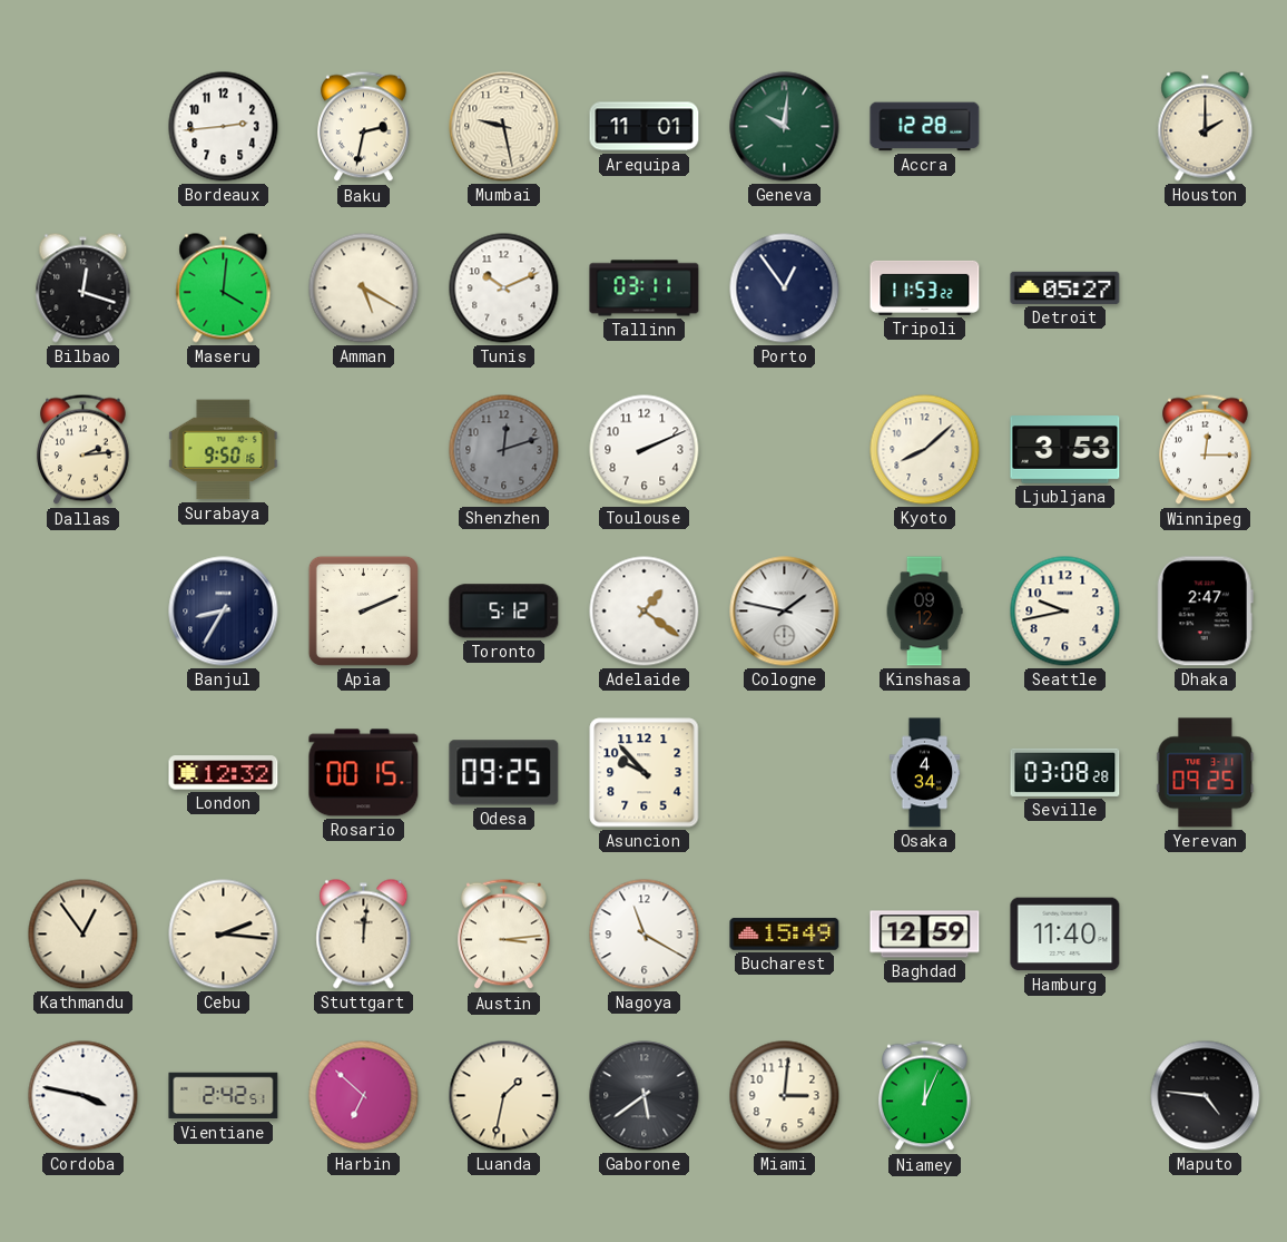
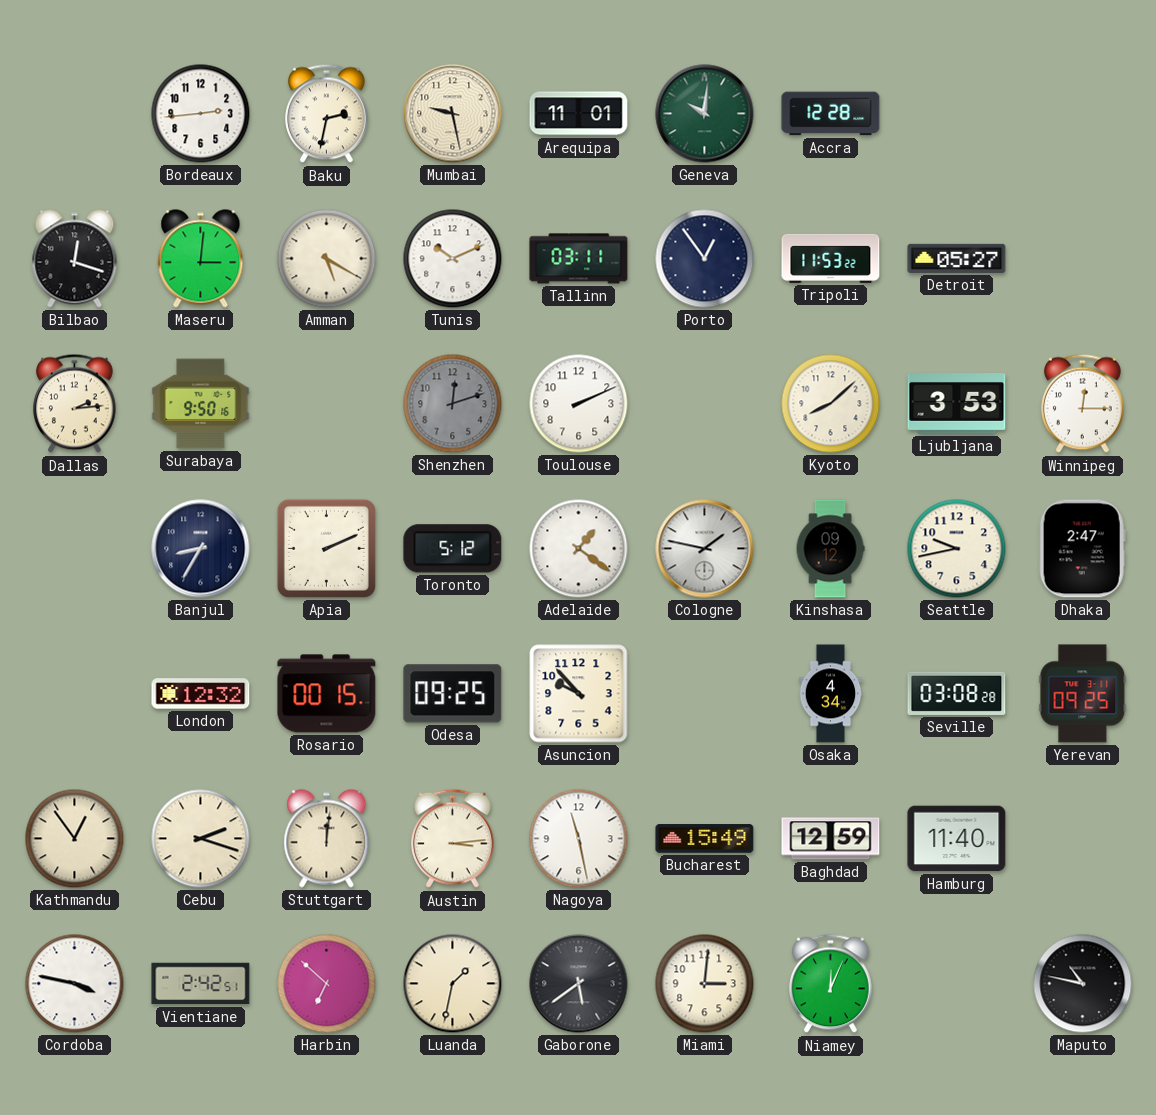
Houston: 2:00 -> none
Maseru: 4:01 -> 3:01
Cebu: 2:16 -> 2:18
Nagoya: 11:20 -> 11:28
Maputo: 4:46 -> 10:47
